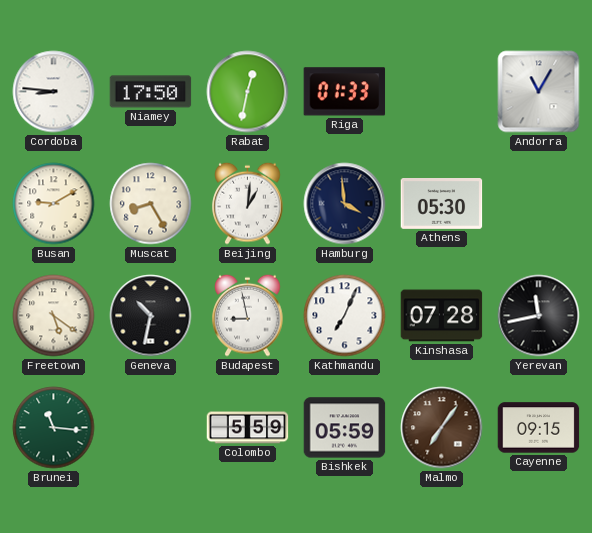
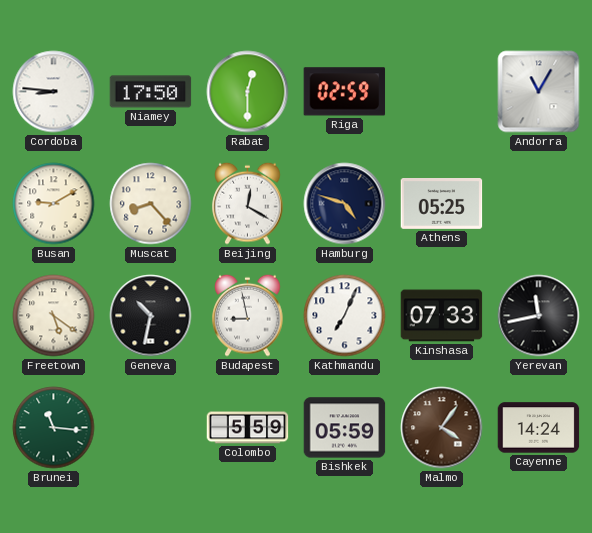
Rabat: 12:32 -> 12:30
Riga: 01:33 -> 02:59
Muscat: 8:25 -> 8:23
Beijing: 1:01 -> 12:20
Hamburg: 3:59 -> 4:48
Athens: 05:30 -> 05:25
Kinshasa: 07:28 -> 07:33
Malmo: 7:06 -> 4:06
Cayenne: 09:15 -> 14:24
